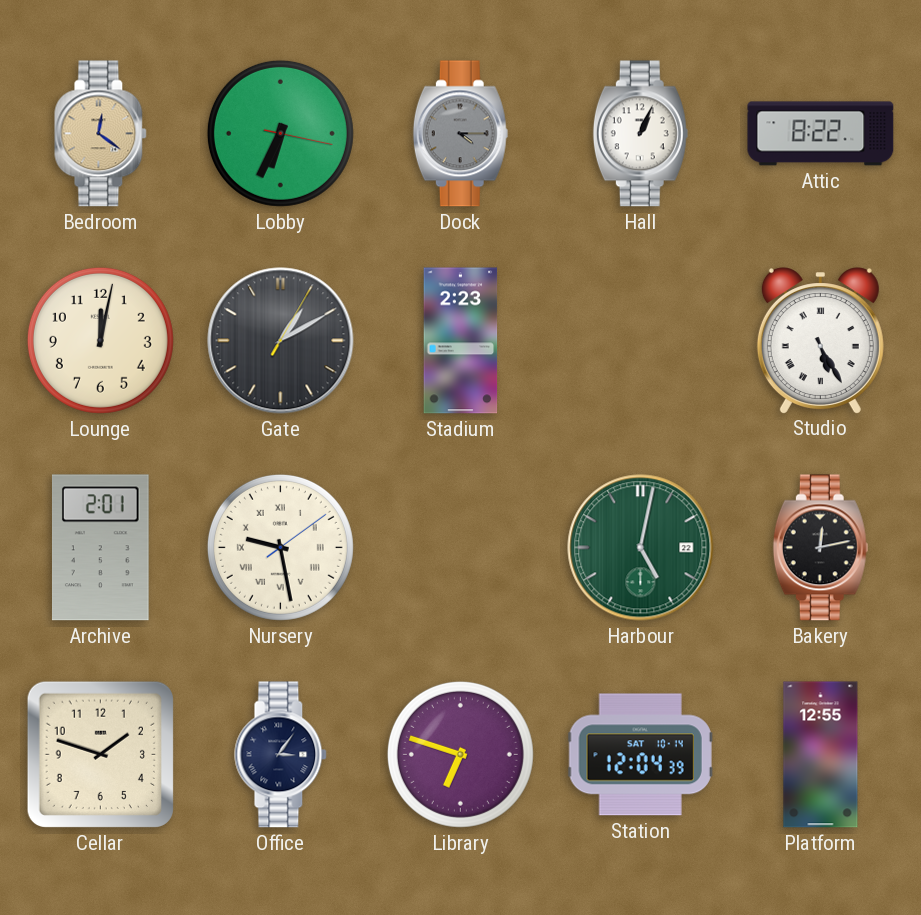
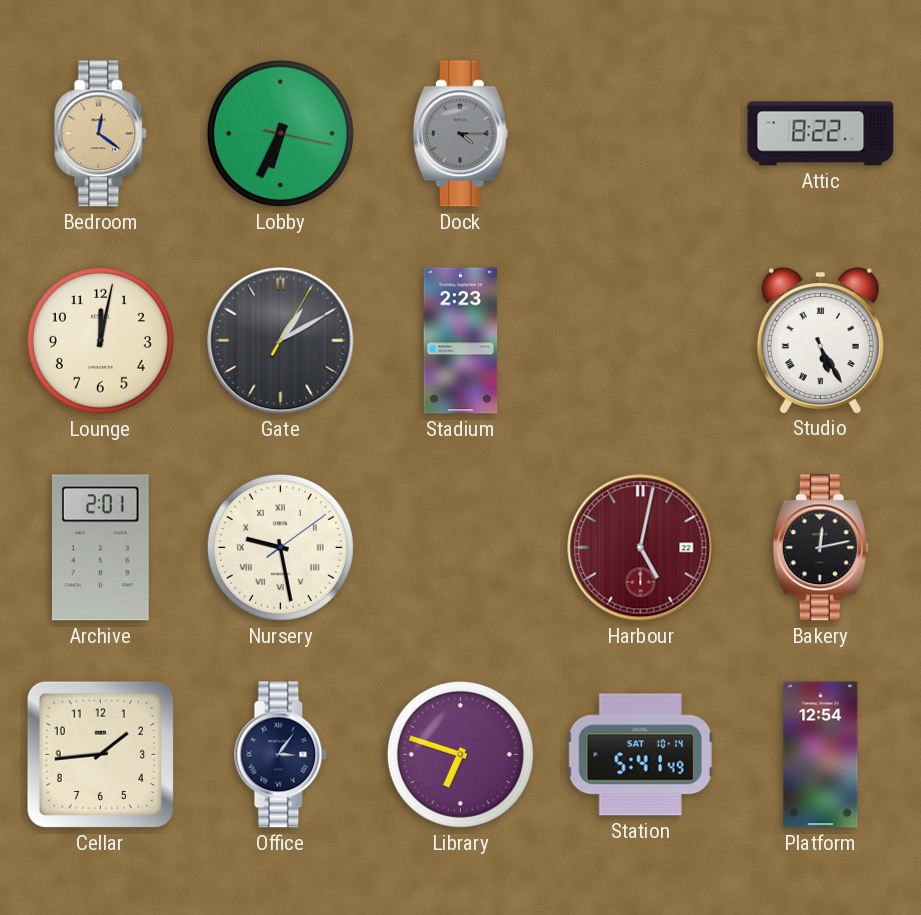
Hall: 1:04 -> none
Harbour dial: green -> burgundy
Cellar: 1:48 -> 1:44
Station: 12:04 -> 5:41
Platform: 12:55 -> 12:54
